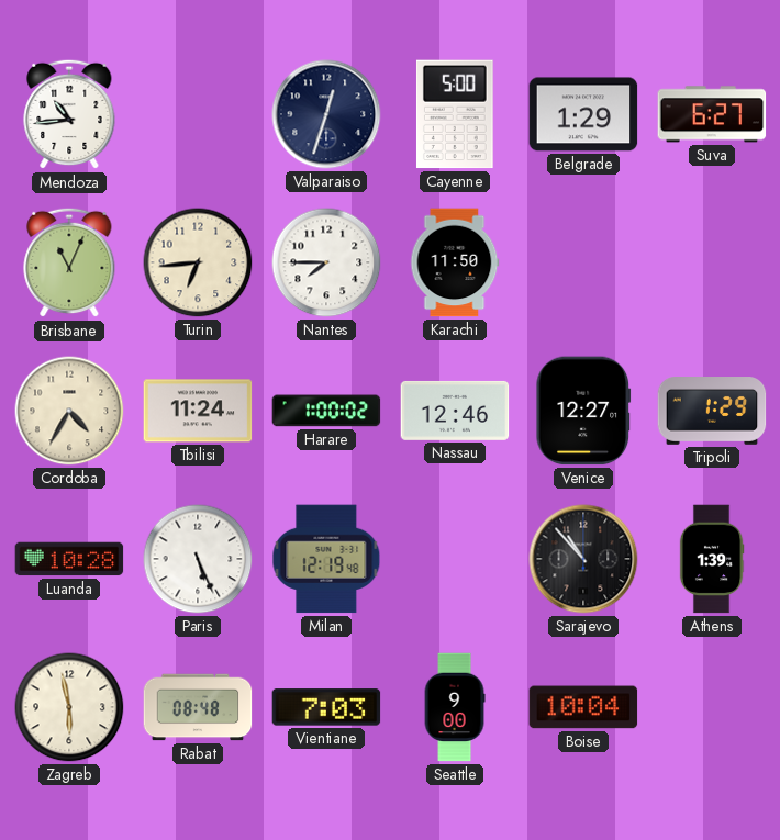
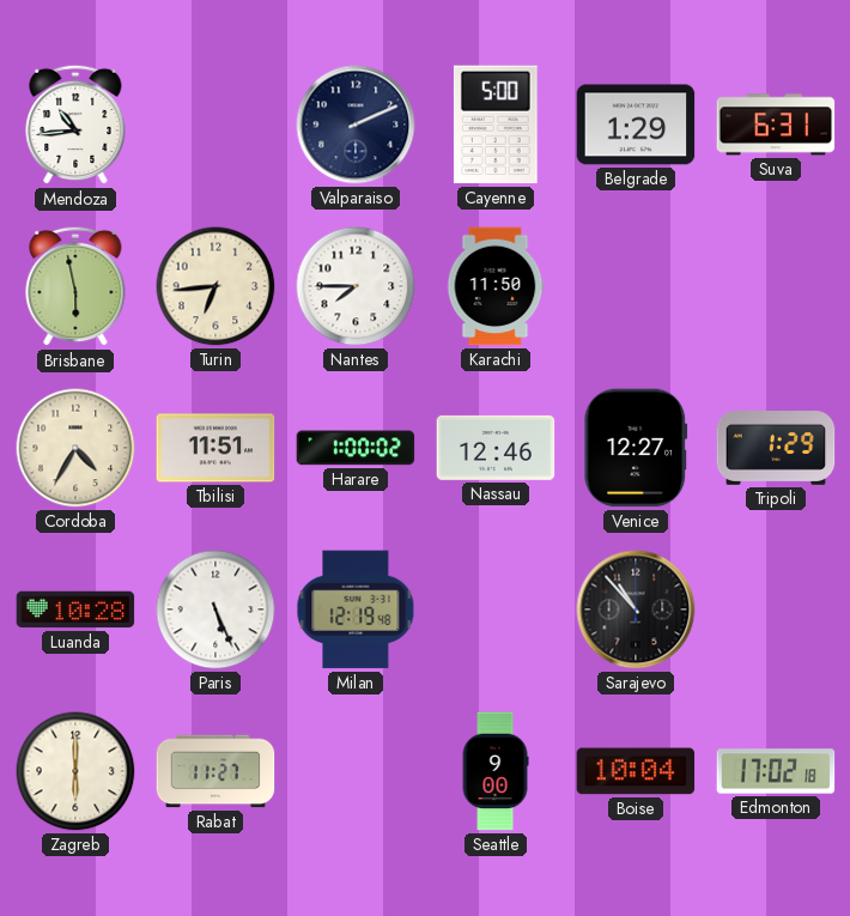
Valparaiso: 12:33 -> 2:11
Suva: 6:27 -> 6:31
Brisbane: 11:04 -> 5:58
Tbilisi: 11:24 -> 11:51
Athens: 1:39 -> none
Zagreb: 5:58 -> 6:00
Rabat: 08:48 -> 11:27
Vientiane: 7:03 -> none
Edmonton: none -> 17:02
